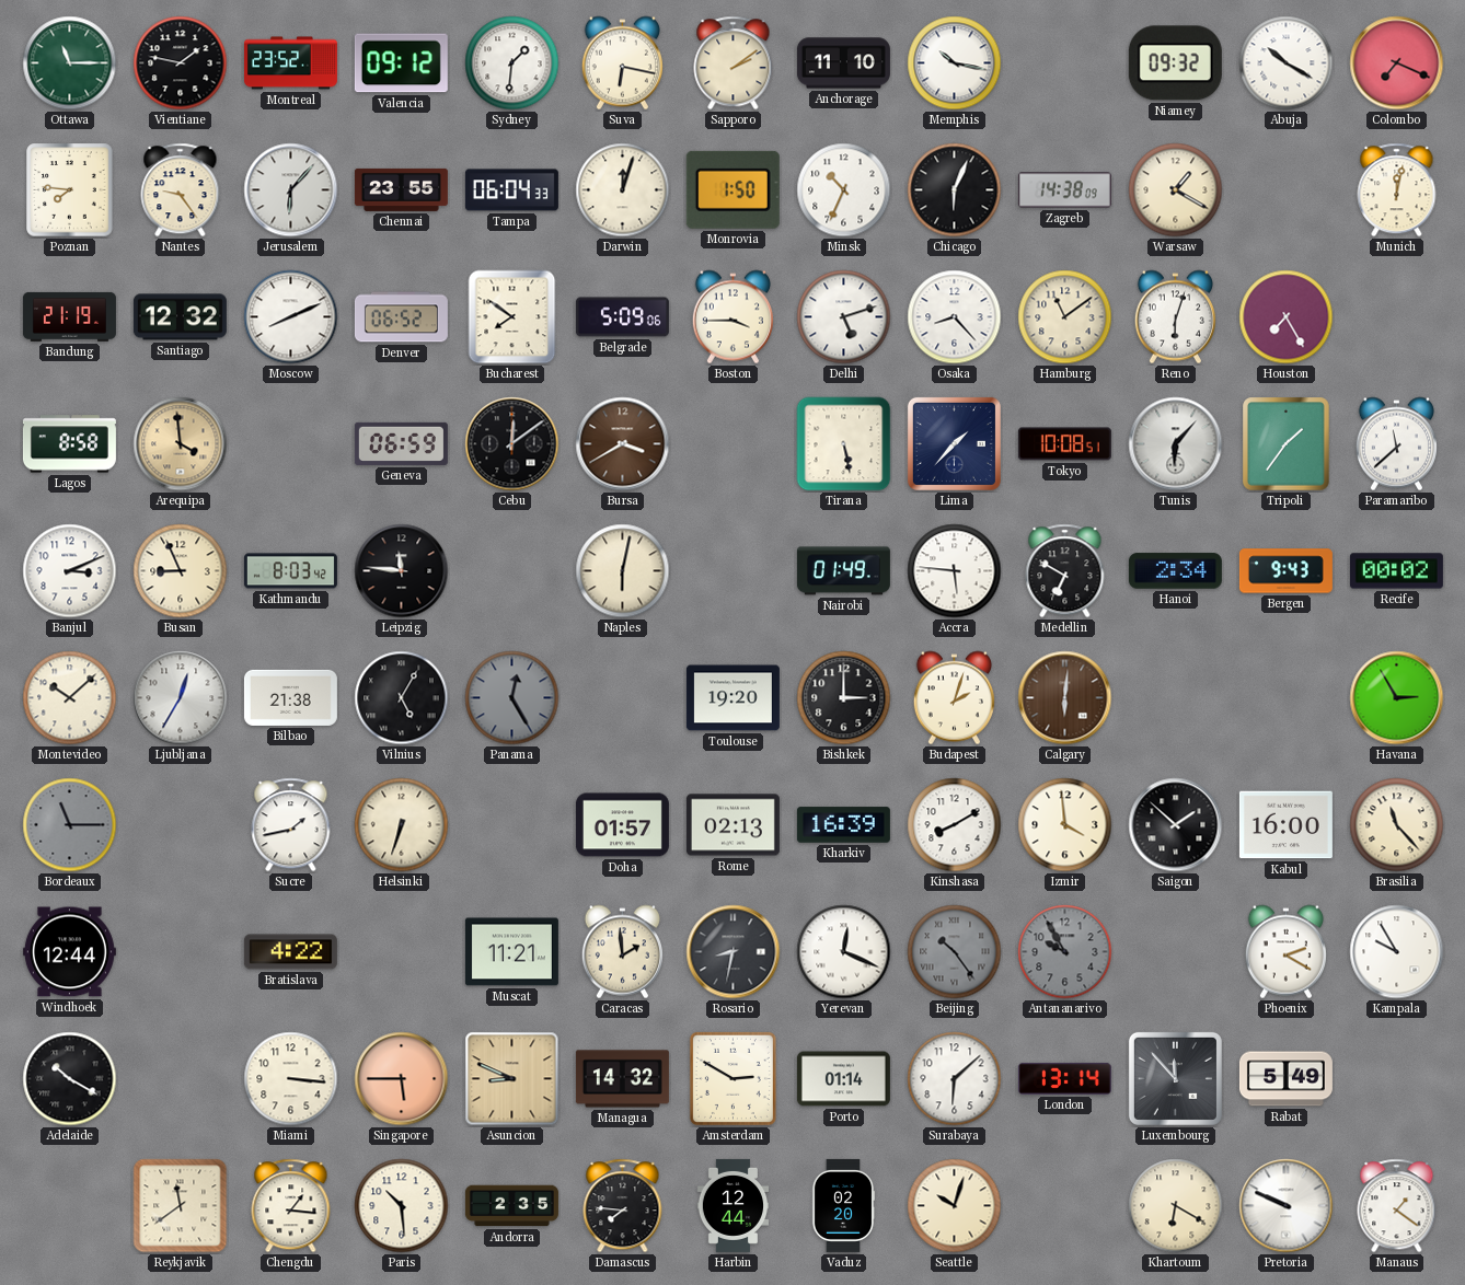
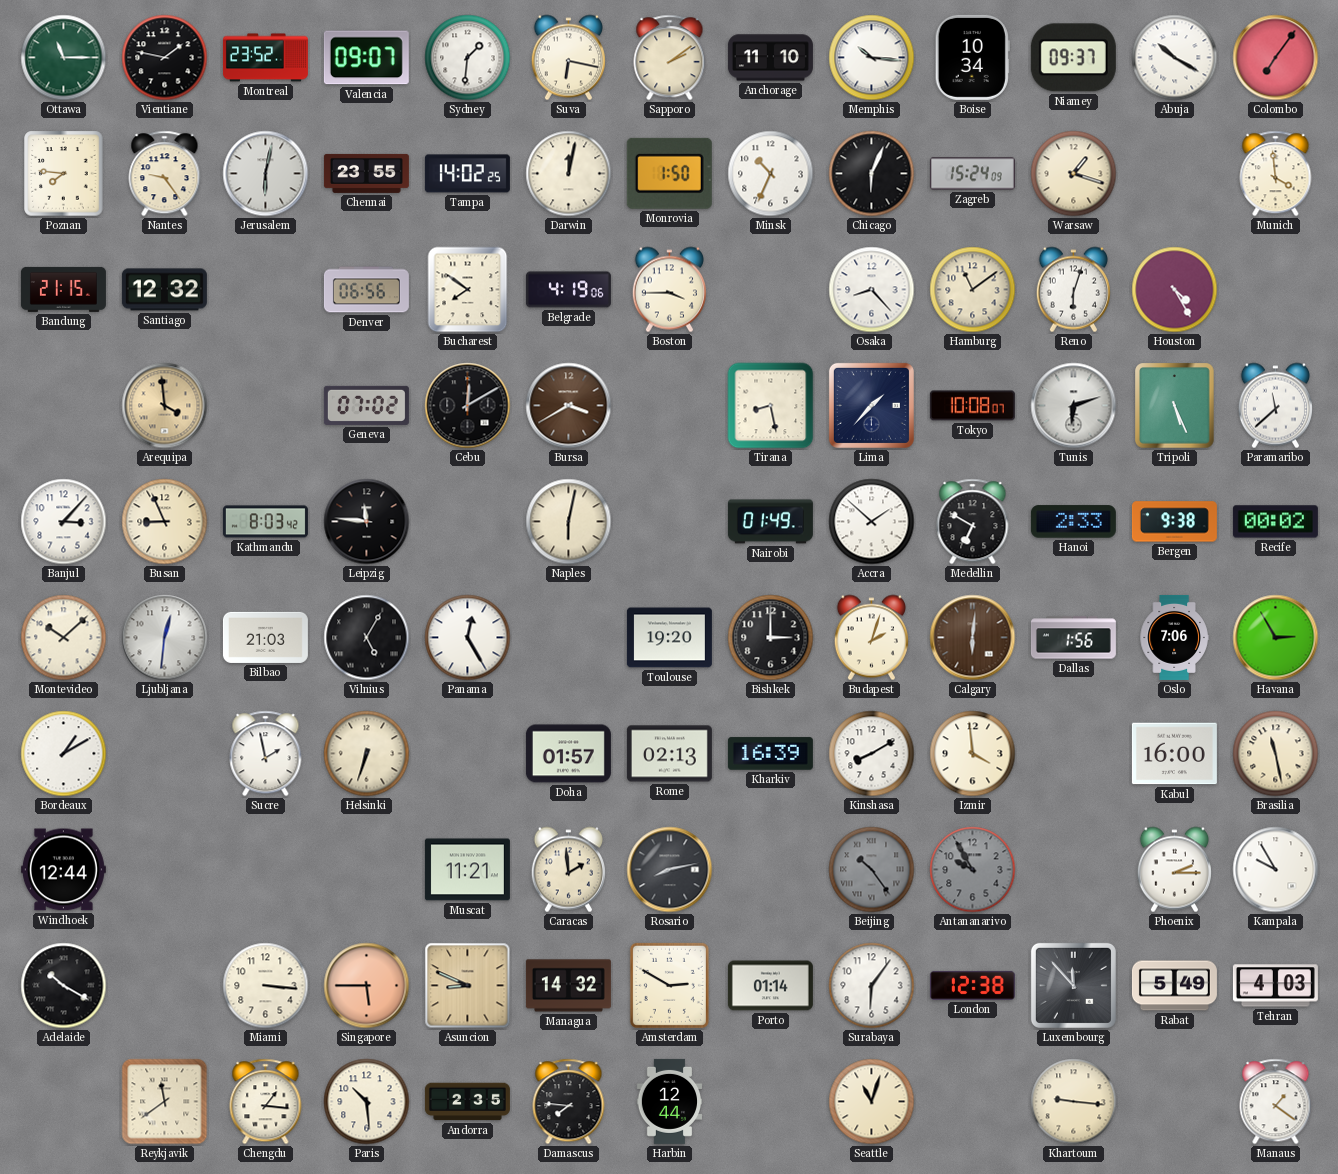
Valencia: 09:12 -> 09:07
Memphis: 10:17 -> 10:16
Boise: none -> 10:34
Niamey: 09:32 -> 09:37
Colombo: 7:19 -> 7:06
Jerusalem: 6:07 -> 6:02
Tampa: 06:04 -> 14:02
Darwin: 12:03 -> 12:02
Zagreb: 14:38 -> 15:24
Warsaw: 1:20 -> 1:18
Munich: 12:02 -> 3:59
Bandung: 21:19 -> 21:15
Moscow: 8:11 -> none
Denver: 06:52 -> 06:56
Belgrade: 5:09 -> 4:19
Delhi: 5:12 -> none
Houston: 7:25 -> 4:25
Lagos: 8:58 -> none
Geneva: 06:59 -> 07:02
Cebu: 12:09 -> 12:10
Tirana: 5:28 -> 8:28
Tokyo: 10:08:51 -> 10:08:07
Tunis: 6:07 -> 6:12
Tripoli: 1:36 -> 5:26
Banjul: 3:11 -> 3:07
Accra: 5:46 -> 1:52
Hanoi: 2:34 -> 2:33
Bergen: 9:43 -> 9:38
Ljubljana: 12:35 -> 12:31
Bilbao: 21:38 -> 21:03
Panama dial: grey -> white
Dallas: none -> 1:56
Oslo: none -> 7:06
Bordeaux: 11:15 -> 1:10
Bordeaux dial: grey -> white
Sucre: 1:43 -> 1:58
Saigon: 1:52 -> none
Brasilia: 11:23 -> 11:28
Bratislava: 4:22 -> none
Rosario: 8:32 -> 8:13
Yerevan: 12:19 -> none
Phoenix: 2:20 -> 2:15
Surabaya: 6:08 -> 6:06
London: 13:14 -> 12:38
Tehran: none -> 4:03
Vaduz: 02:20 -> none
Seattle: 10:03 -> 11:03
Khartoum: 6:20 -> 9:16
Pretoria: 9:49 -> none
